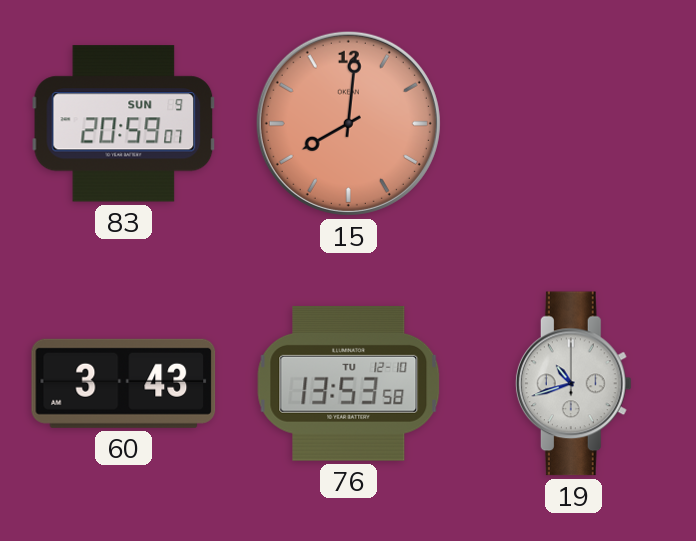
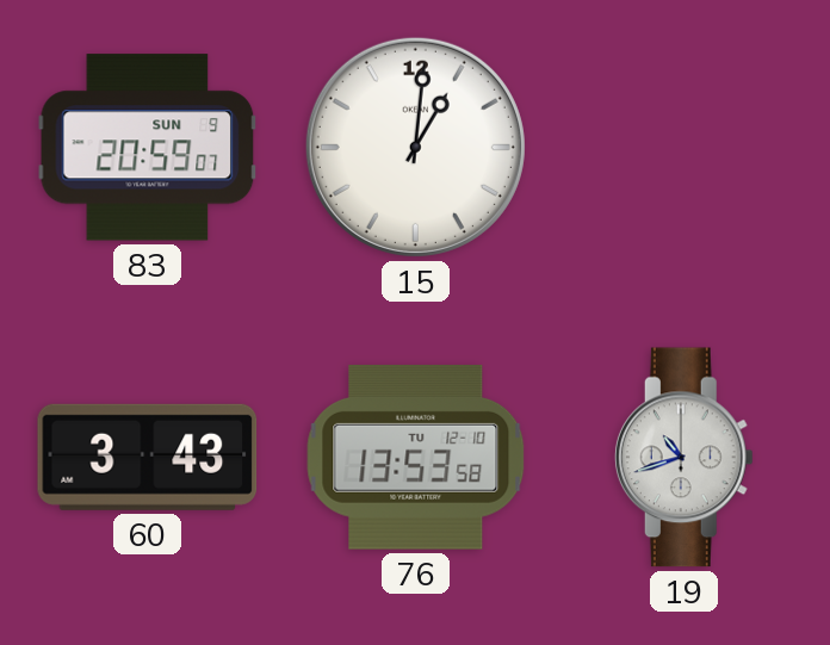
15: 8:01 -> 1:01
15 dial: salmon -> white
